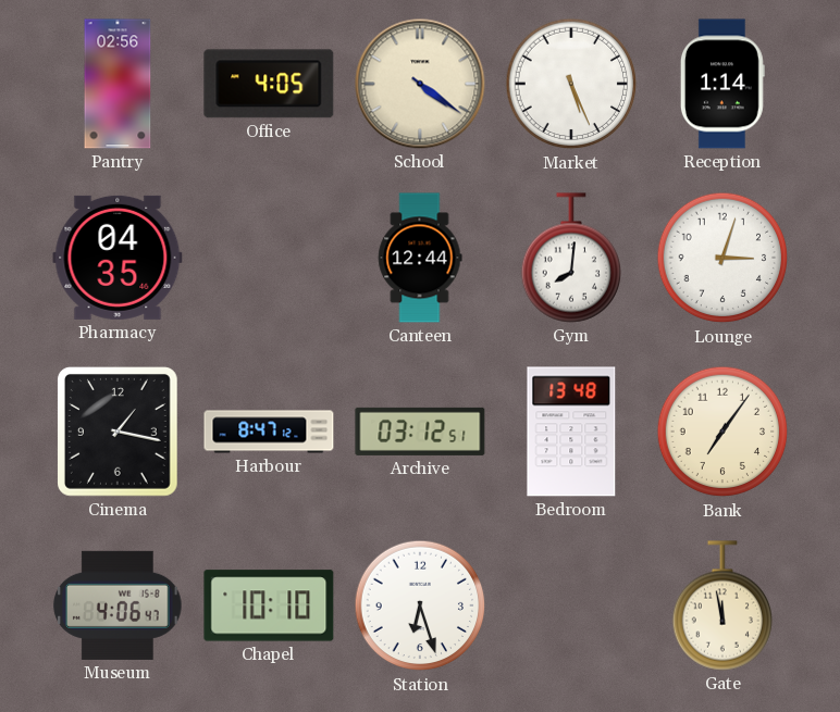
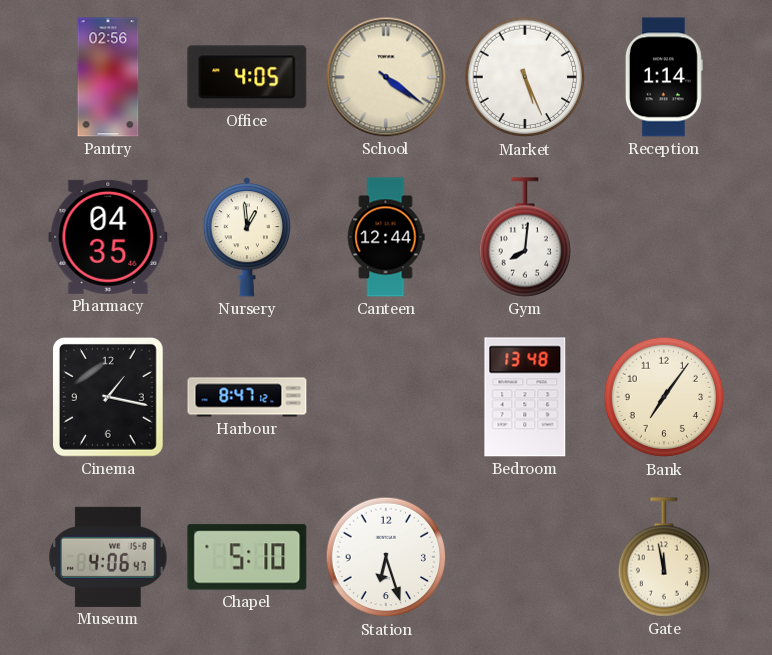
Nursery: none -> 12:59
Lounge: 3:03 -> none
Archive: 03:12 -> none
Chapel: 10:10 -> 5:10
